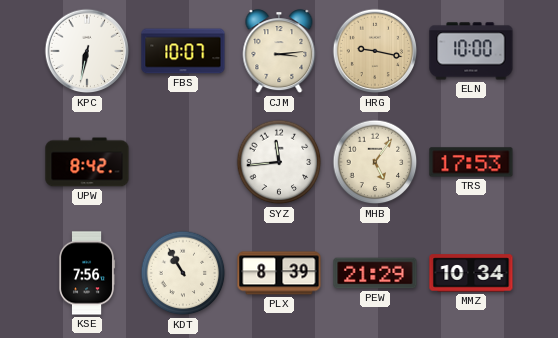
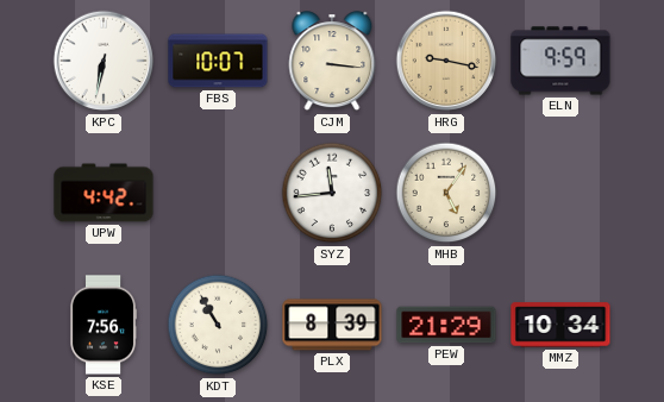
CJM: 3:14 -> 3:16
ELN: 10:00 -> 9:59
UPW: 8:42 -> 4:42
TRS: 17:53 -> none
